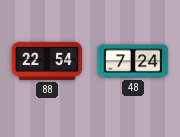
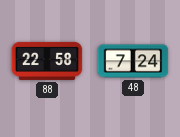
88: 22:54 -> 22:58
